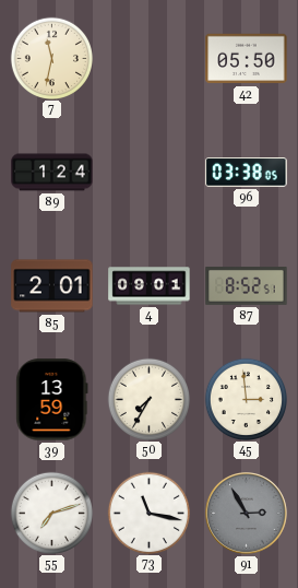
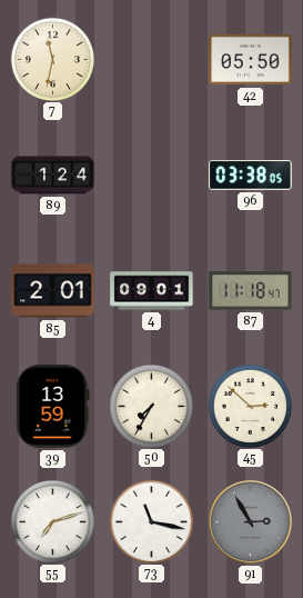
87: 8:52 -> 11:18
45: 2:59 -> 2:52
